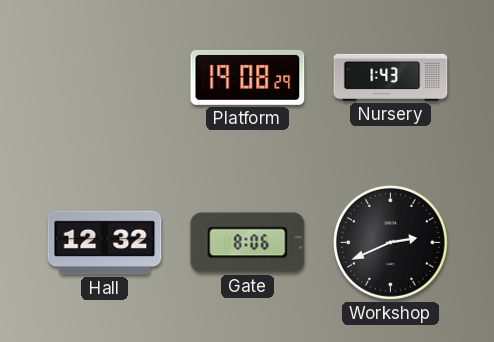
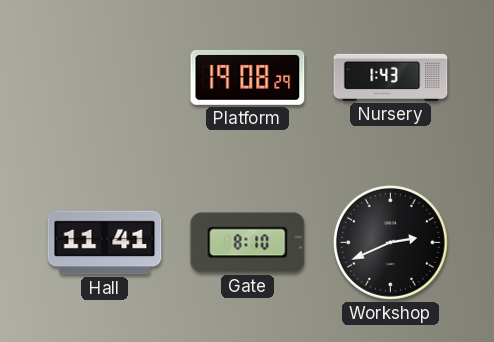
Hall: 12:32 -> 11:41
Gate: 8:06 -> 8:10
